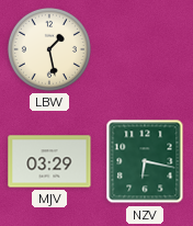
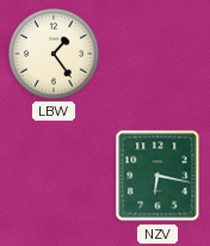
LBW: 1:28 -> 1:24
MJV: 03:29 -> none
